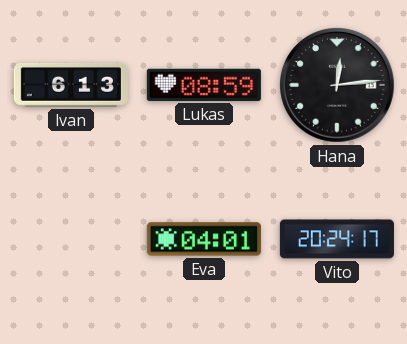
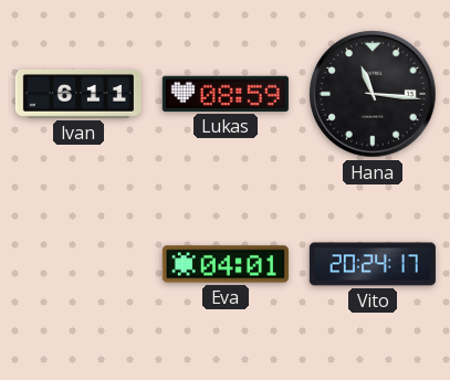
Ivan: 6:13 -> 6:11
Hana: 12:14 -> 11:16
